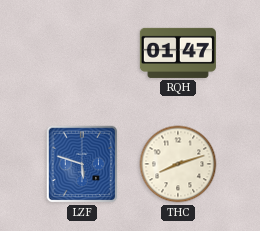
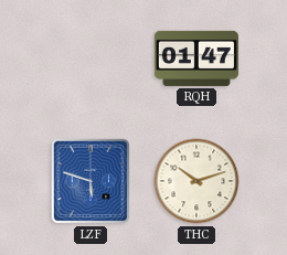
THC: 8:12 -> 10:12
